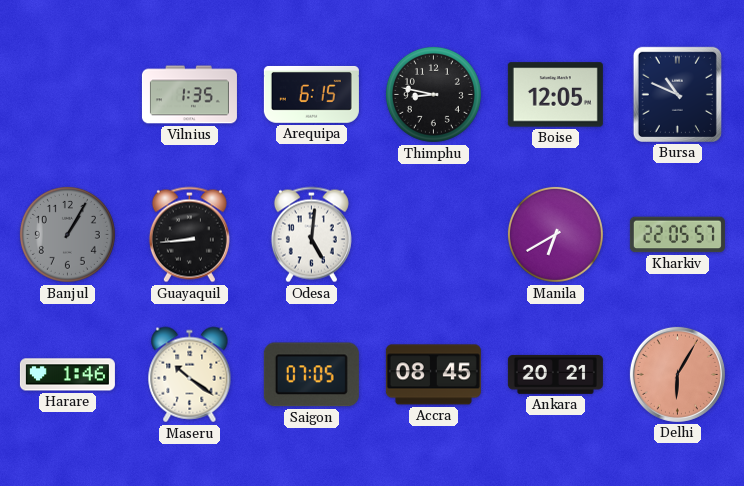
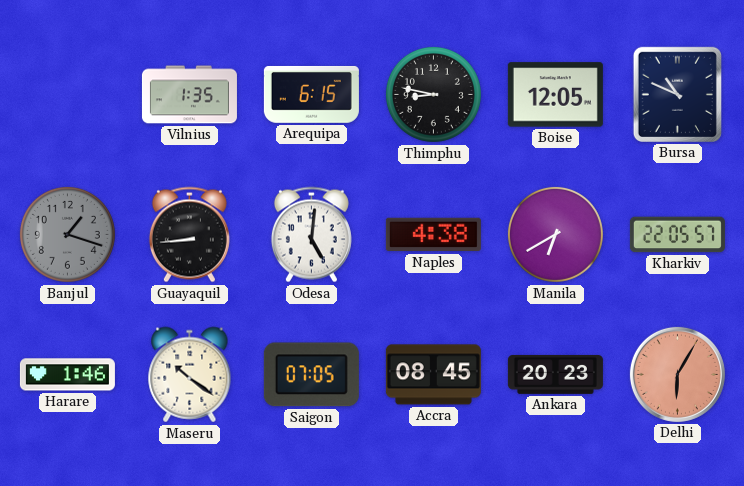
Banjul: 1:05 -> 1:18
Naples: none -> 4:38
Ankara: 20:21 -> 20:23
